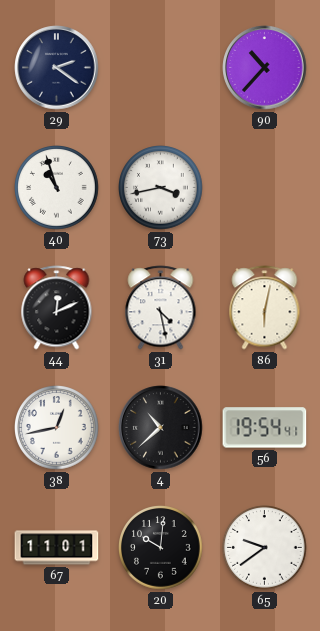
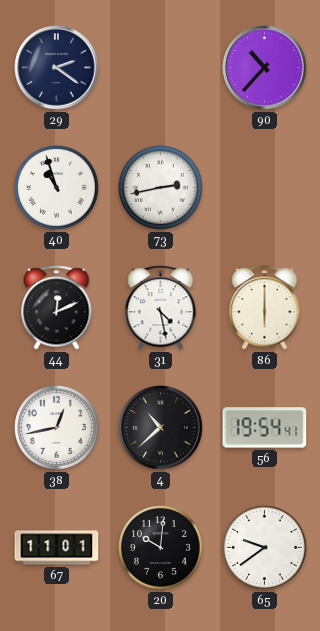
73: 3:43 -> 2:43
86: 6:02 -> 6:00
